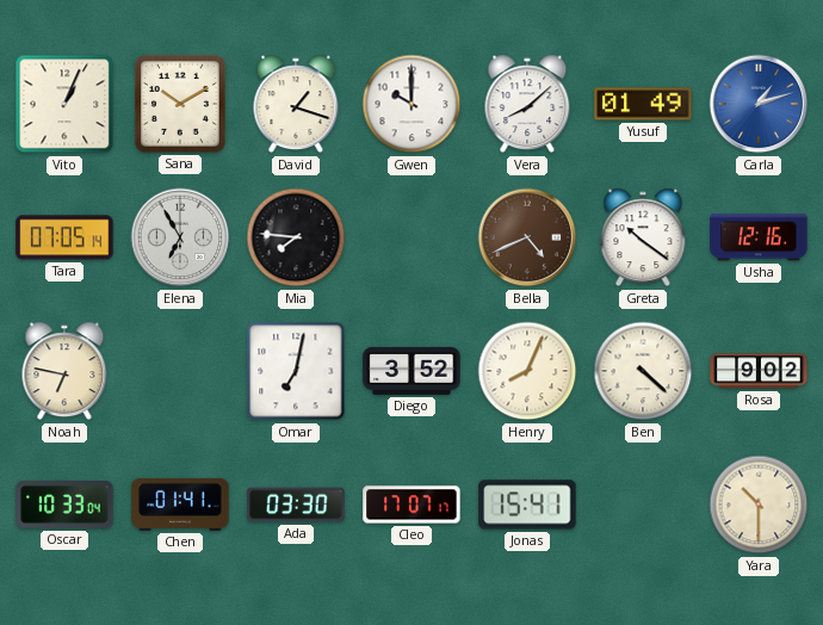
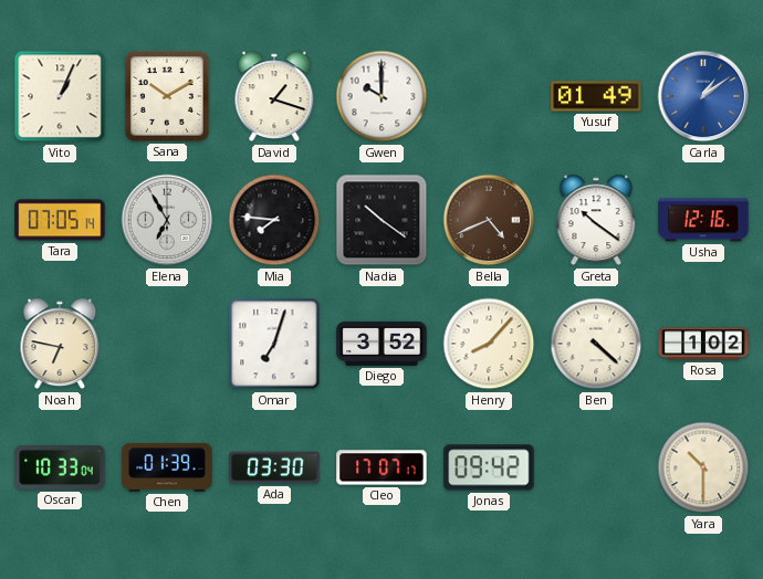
Vera: 8:08 -> none
Carla: 1:12 -> 1:09
Nadia: none -> 10:21
Omar: 7:02 -> 7:03
Henry: 8:04 -> 8:07
Rosa: 9:02 -> 1:02
Chen: 01:41 -> 01:39
Jonas: 15:41 -> 09:42
